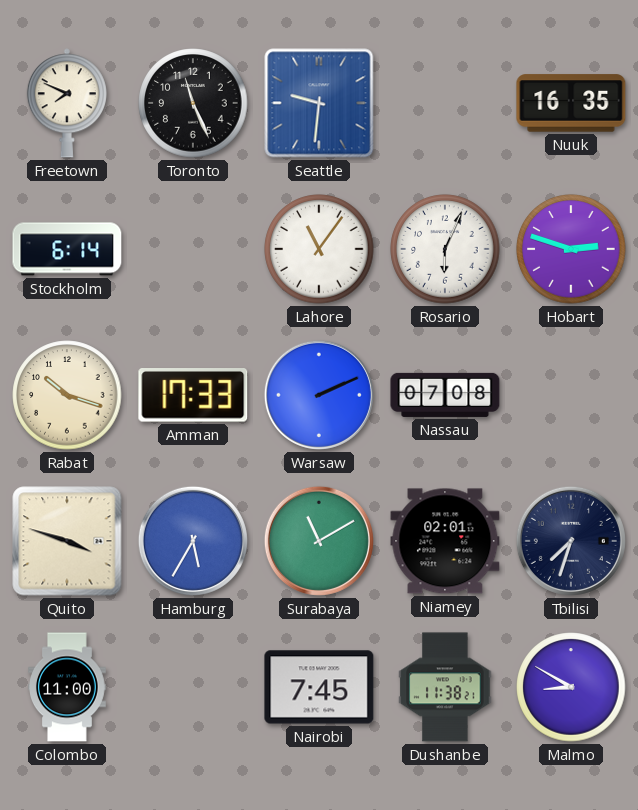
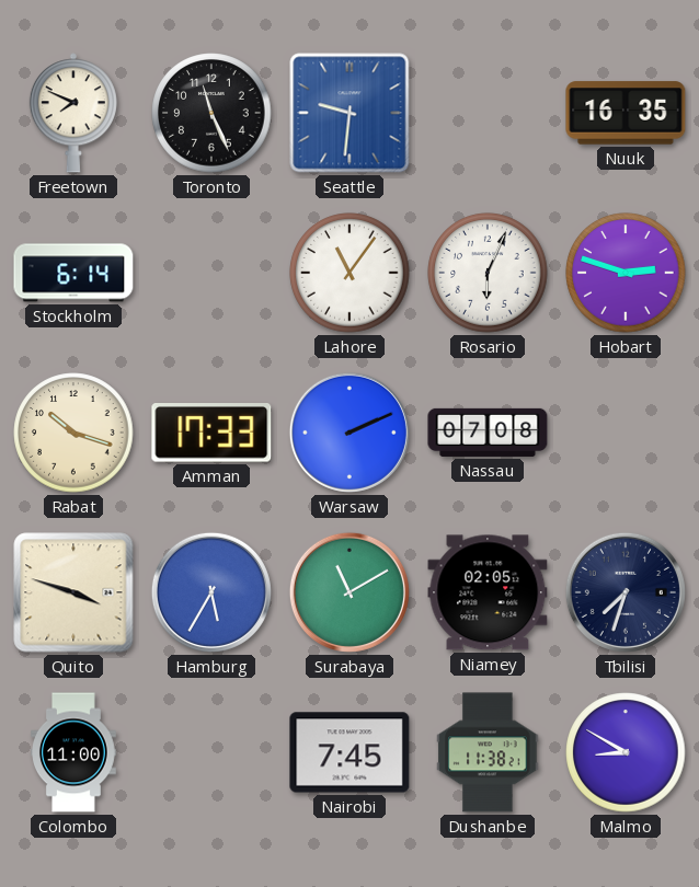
Niamey: 02:01 -> 02:05
